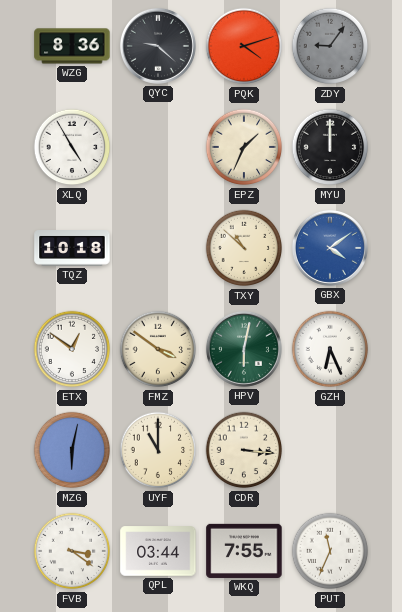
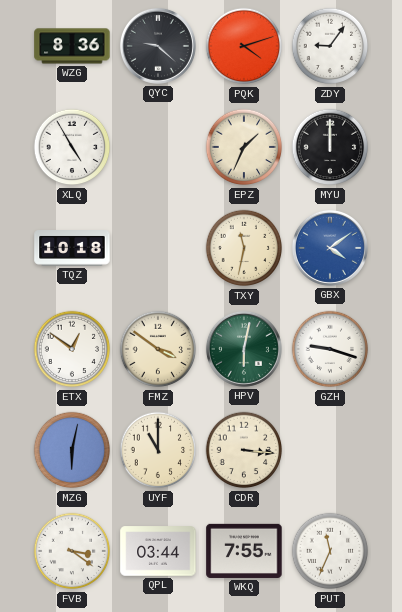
ZDY dial: grey -> white
TXY: 10:52 -> 11:32
GZH: 6:26 -> 9:18
